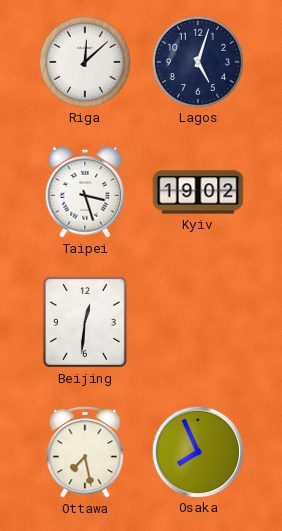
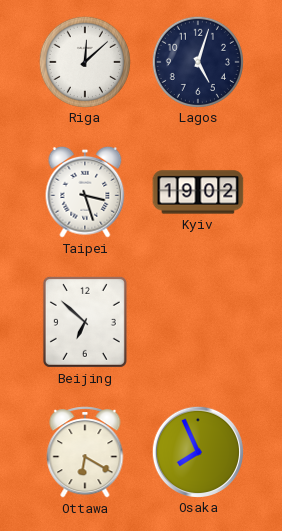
Beijing: 12:31 -> 6:52
Ottawa: 7:28 -> 6:20
